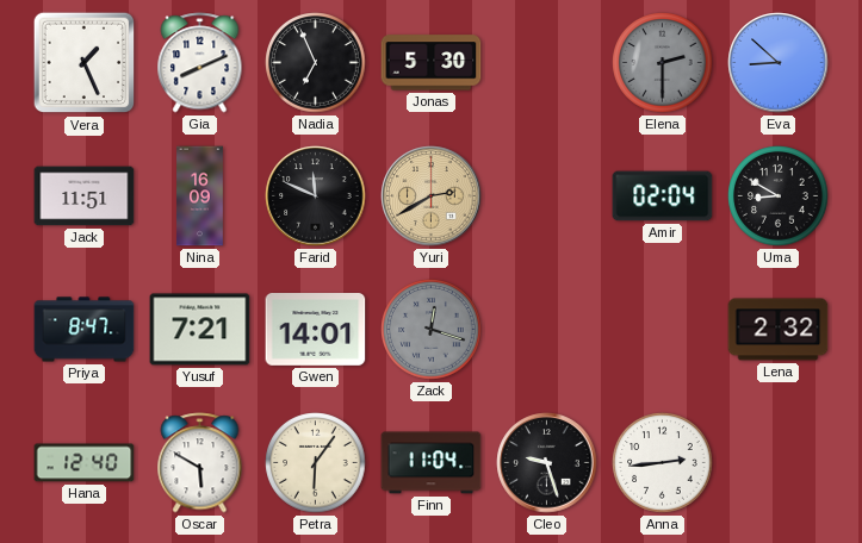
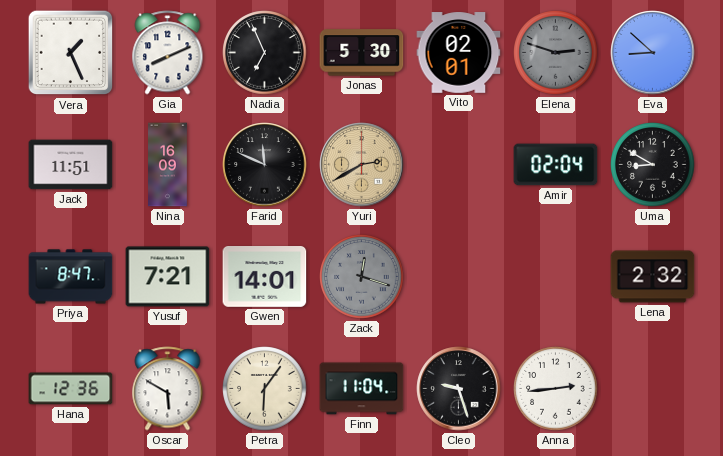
Vito: none -> 02:01
Elena: 2:30 -> 2:48
Hana: 12:40 -> 12:36
